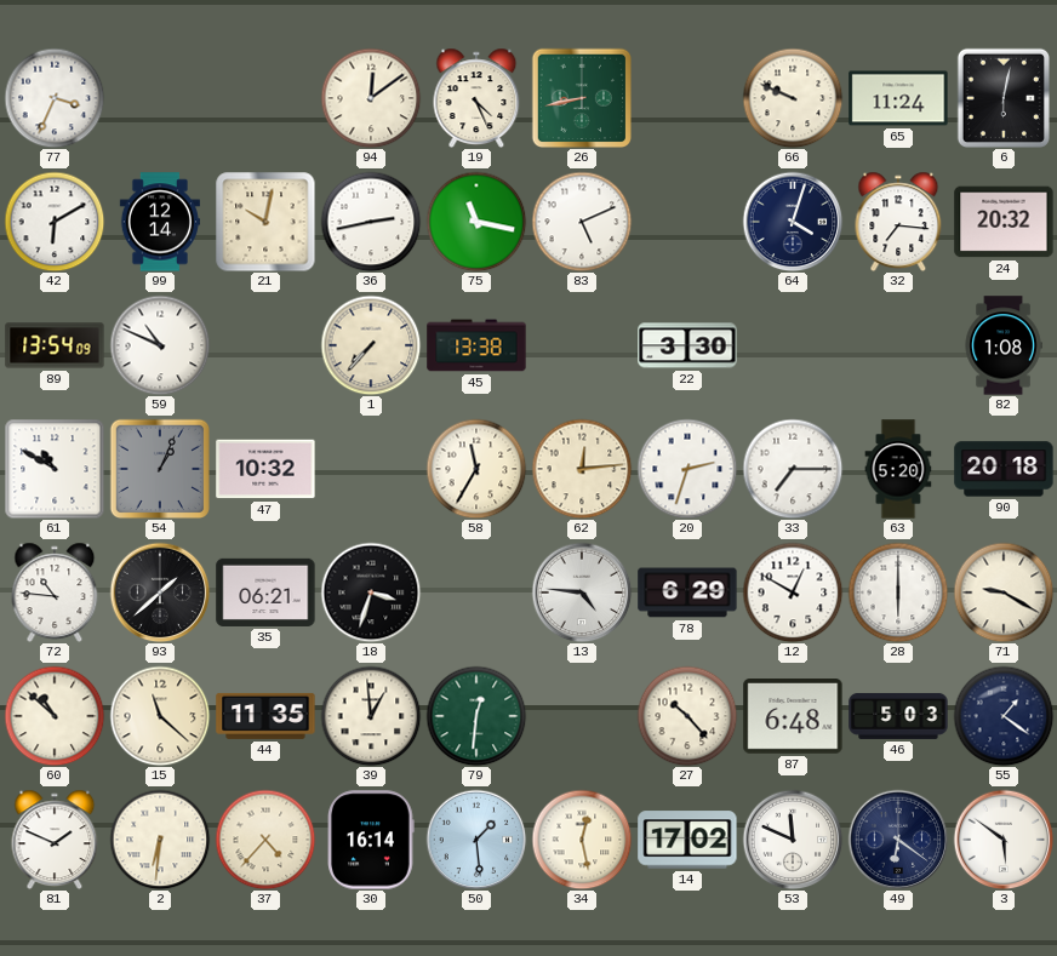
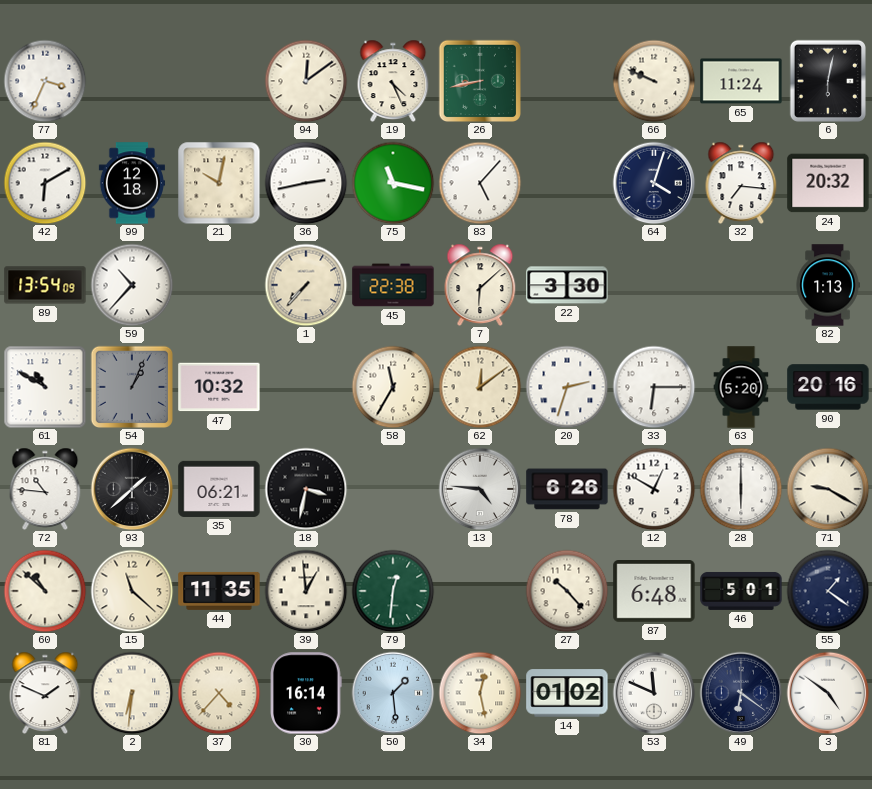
99: 12:14 -> 12:18
83: 5:11 -> 5:07
59: 10:49 -> 10:37
45: 13:38 -> 22:38
7: none -> 6:08
82: 1:08 -> 1:13
62: 12:14 -> 12:09
33: 7:15 -> 6:15
90: 20:18 -> 20:16
18: 3:33 -> 3:32
78: 6:29 -> 6:26
46: 5:03 -> 5:01
14: 17:02 -> 01:02
3: 5:51 -> 4:51
